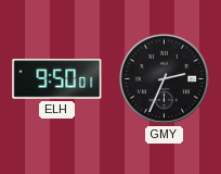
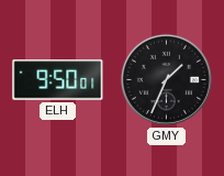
GMY: 2:34 -> 1:34
